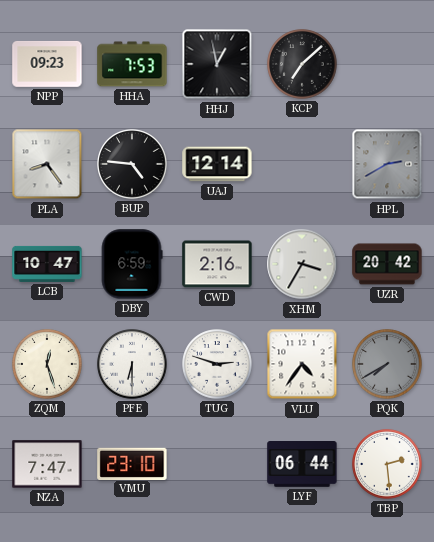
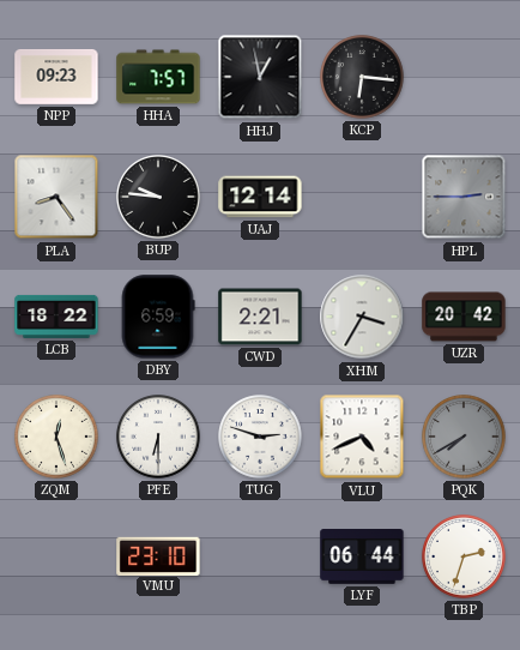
HHA: 7:53 -> 7:57
KCP: 7:08 -> 6:16
BUP: 4:46 -> 9:46
HPL: 2:40 -> 2:45
LCB: 10:47 -> 18:22
CWD: 2:16 -> 2:21
VLU: 4:36 -> 4:41
NZA: 7:47 -> none
TBP: 2:29 -> 2:33
